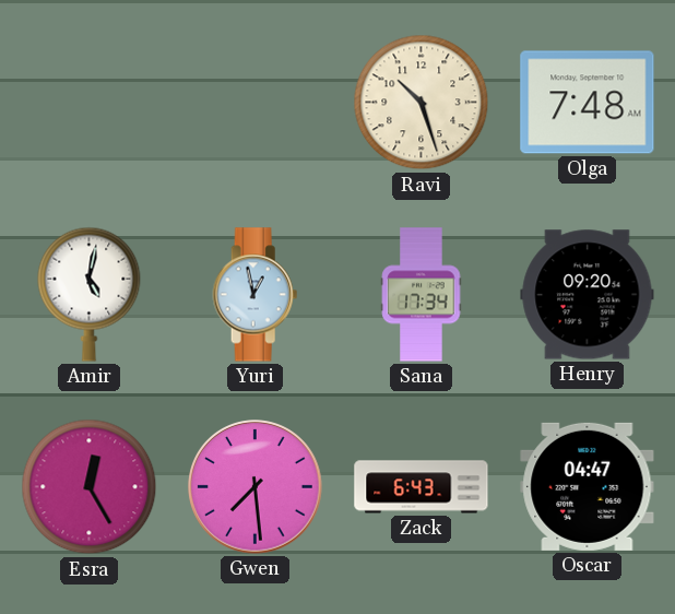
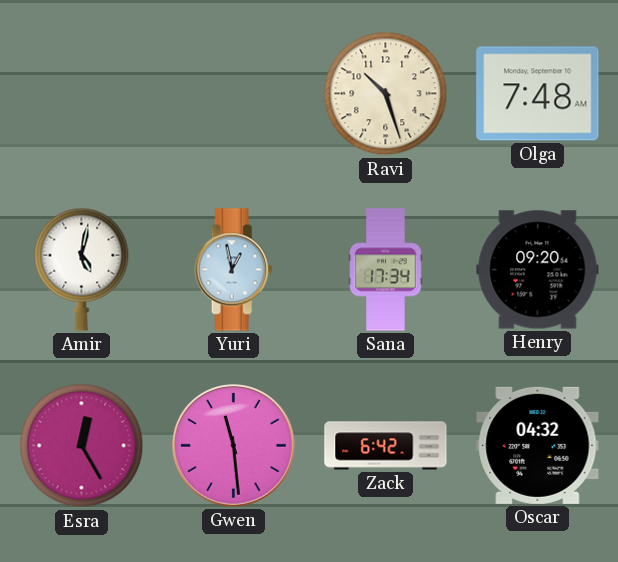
Gwen: 7:29 -> 11:29
Zack: 6:43 -> 6:42
Oscar: 04:47 -> 04:32
